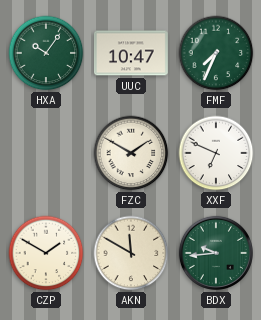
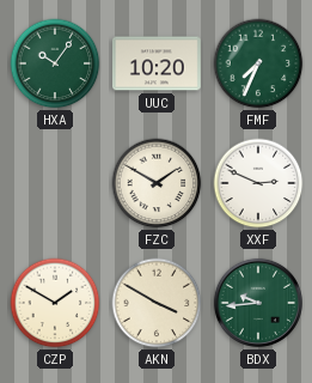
UUC: 10:47 -> 10:20
XXF: 6:49 -> 2:49
AKN: 11:50 -> 3:50
